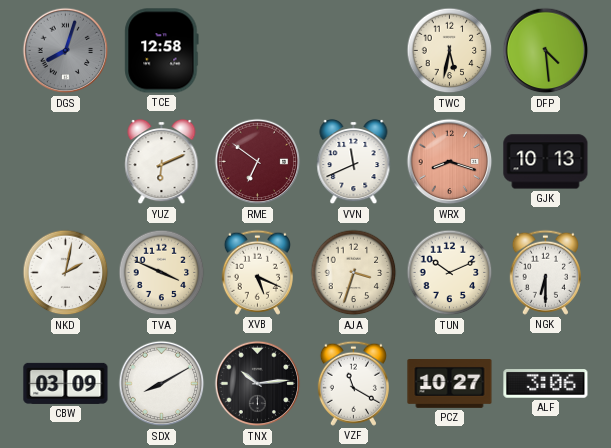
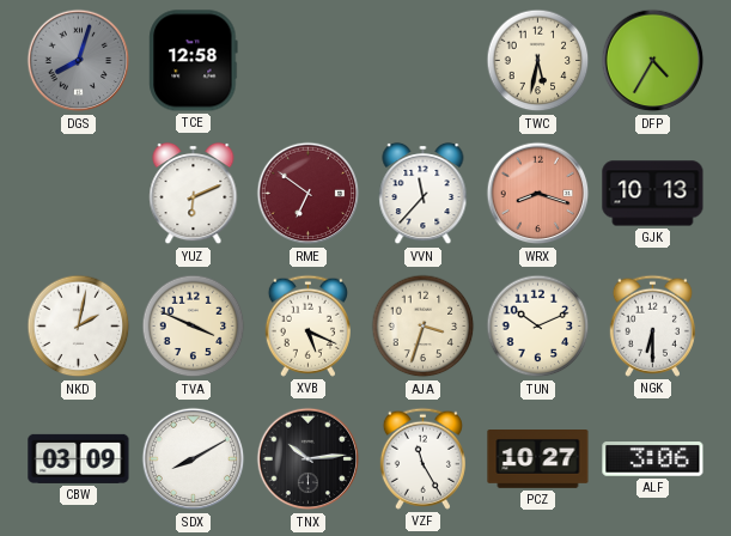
DFP: 4:29 -> 4:35
VVN: 11:41 -> 11:37
VZF: 11:20 -> 11:25
